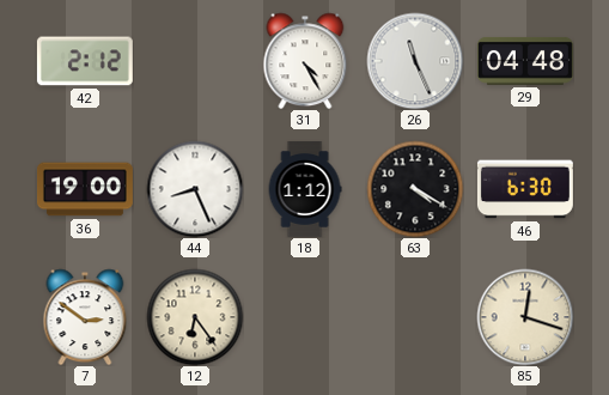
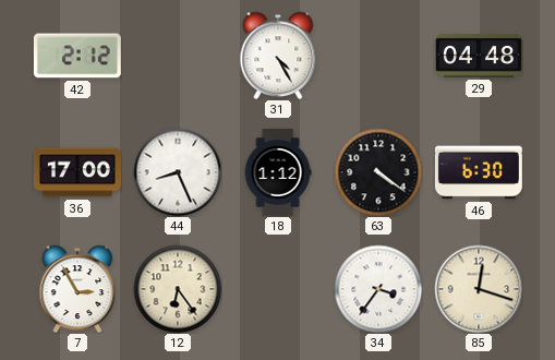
26: 11:26 -> none
36: 19:00 -> 17:00
63: 4:20 -> 4:21
7: 2:51 -> 2:55
34: none -> 3:36
